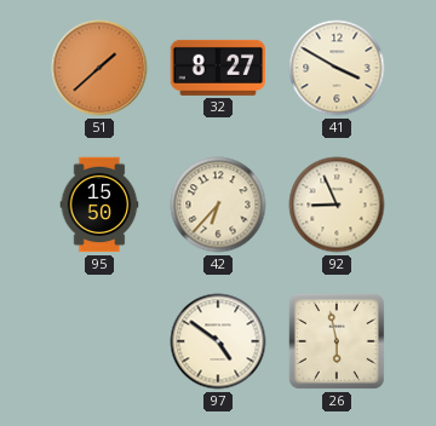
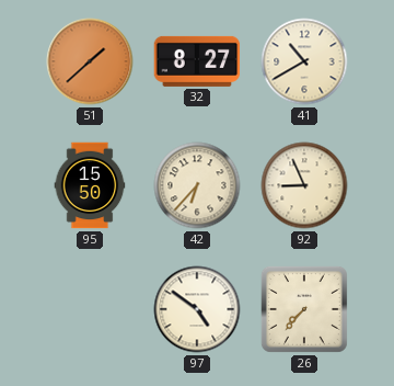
41: 3:50 -> 10:40
26: 5:58 -> 7:37
